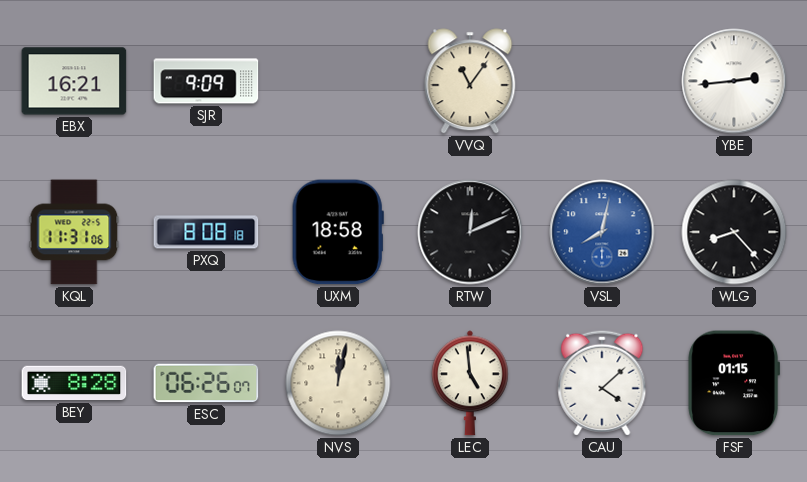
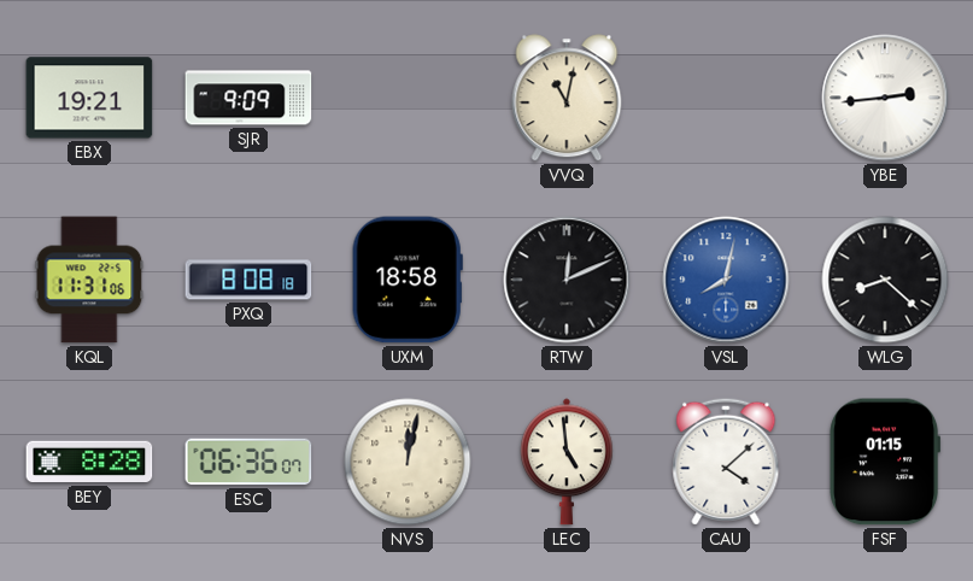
EBX: 16:21 -> 19:21
VVQ: 11:06 -> 11:02
WLG: 8:23 -> 8:22
ESC: 06:26 -> 06:36
